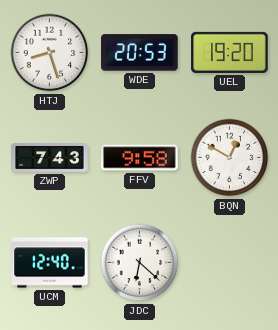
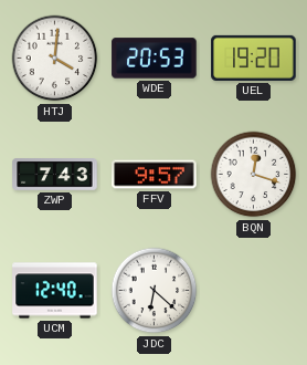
HTJ: 8:27 -> 4:01
FFV: 9:58 -> 9:57
BQN: 12:50 -> 12:18
